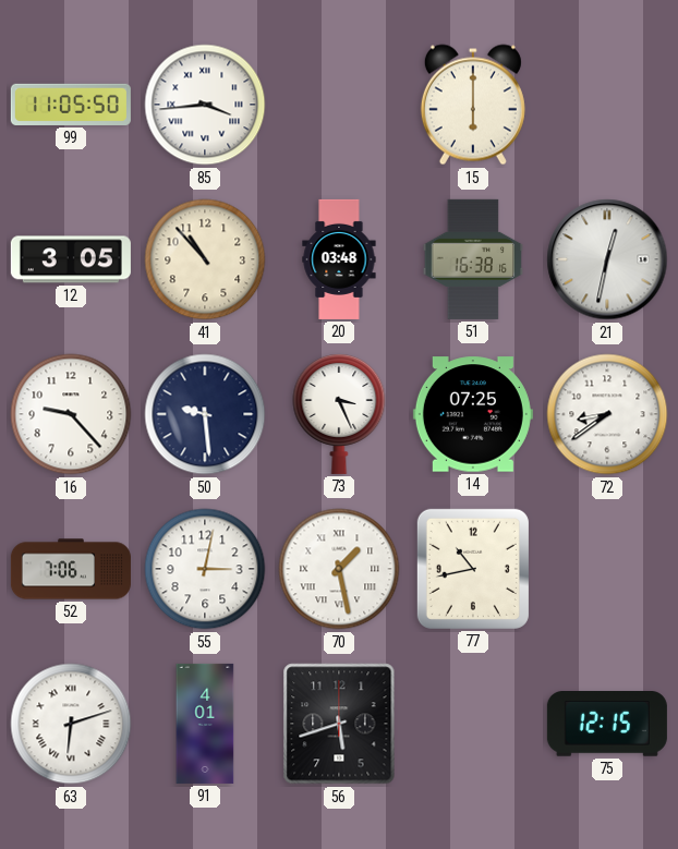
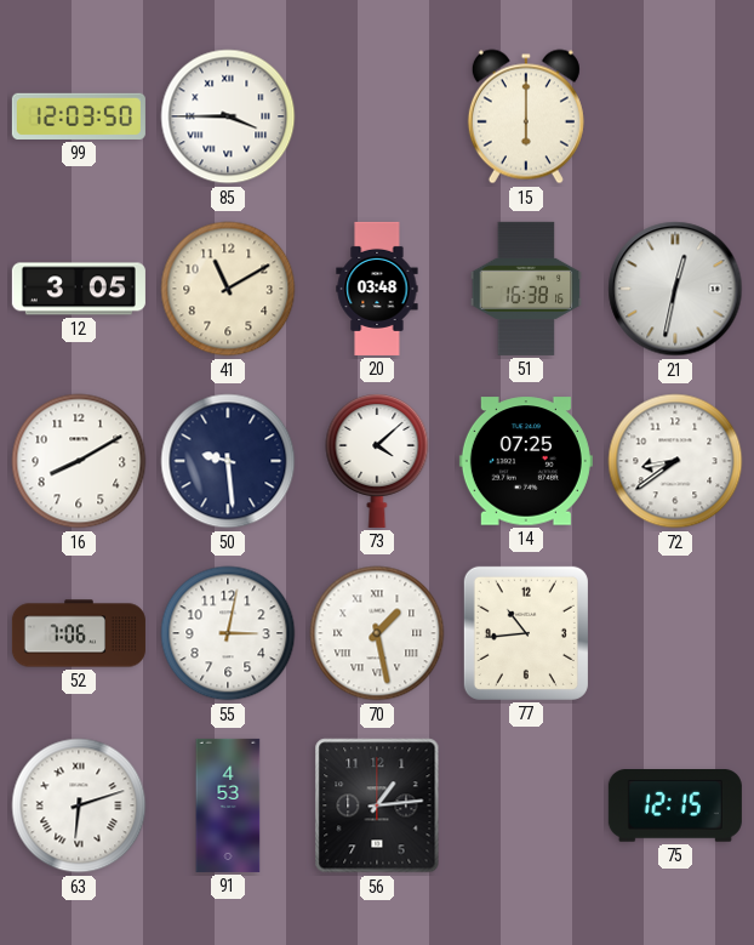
99: 11:05 -> 12:03
85: 3:44 -> 3:45
41: 10:53 -> 11:10
16: 9:23 -> 8:10
73: 3:26 -> 4:08
77: 10:43 -> 10:44
91: 4:01 -> 4:53
56: 5:42 -> 1:14
